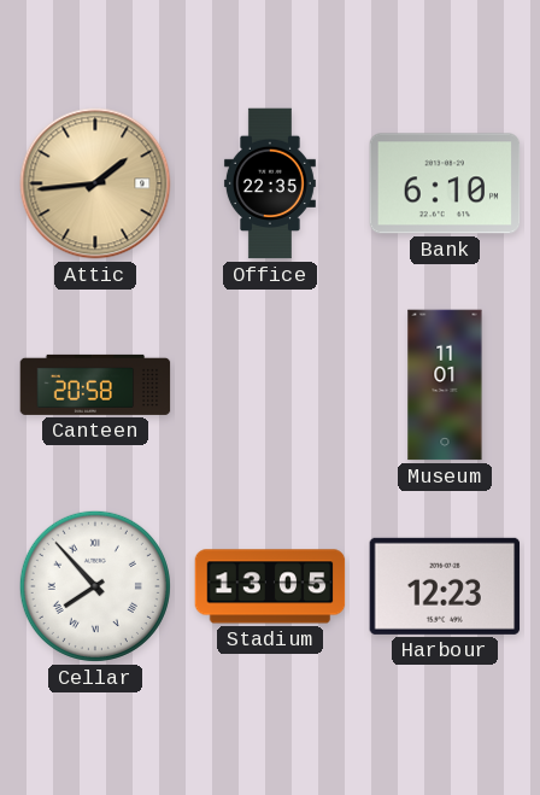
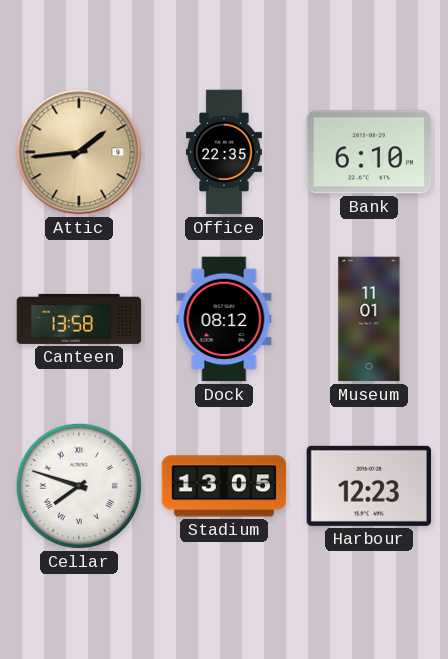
Canteen: 20:58 -> 13:58
Dock: none -> 08:12
Cellar: 7:53 -> 7:48
